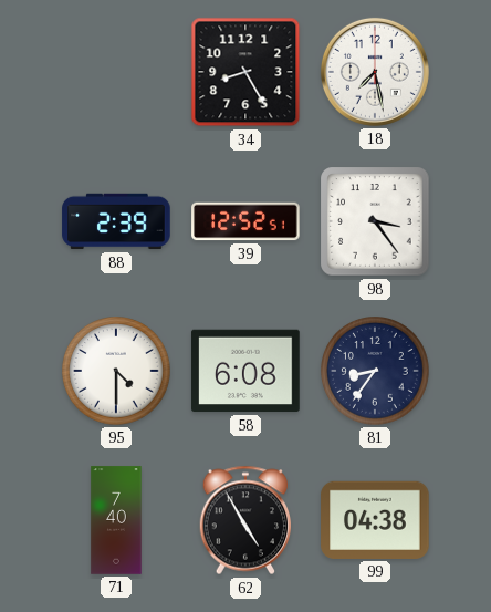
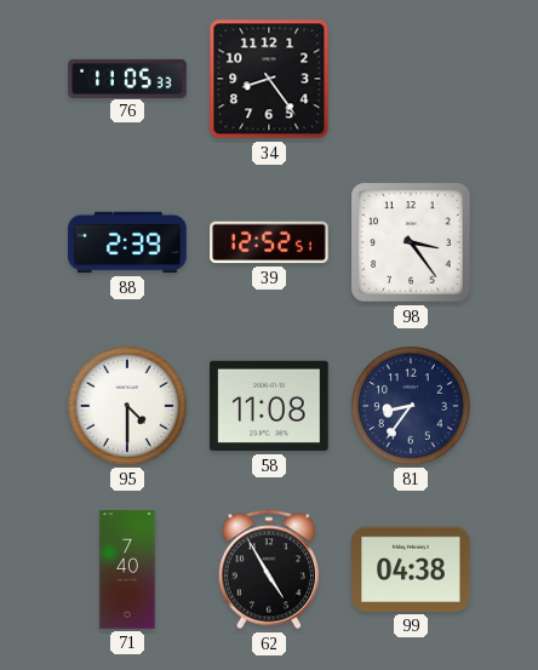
76: none -> 11:05
34: 8:25 -> 8:24
18: 7:28 -> none
58: 6:08 -> 11:08
